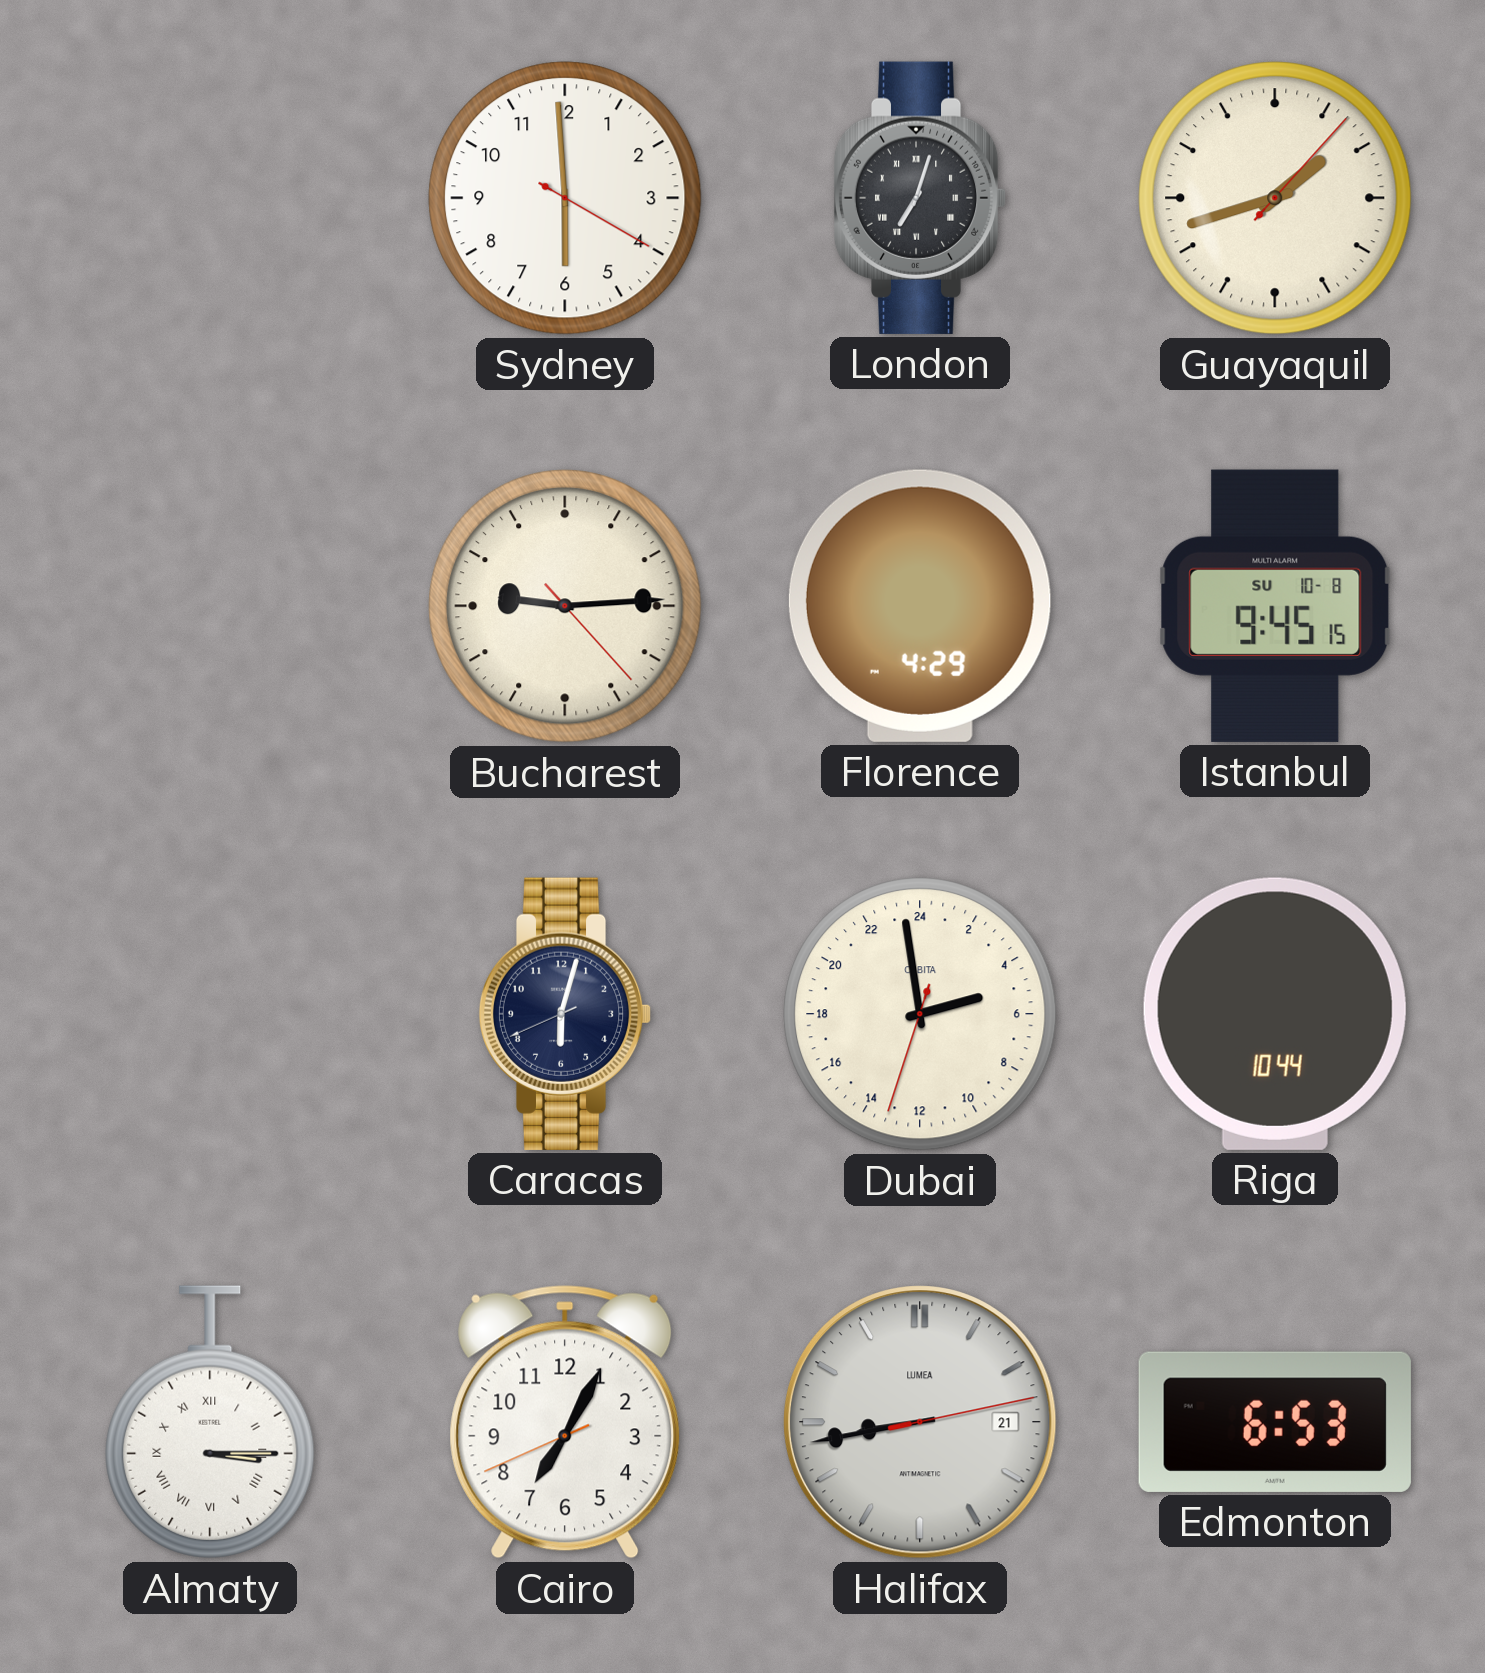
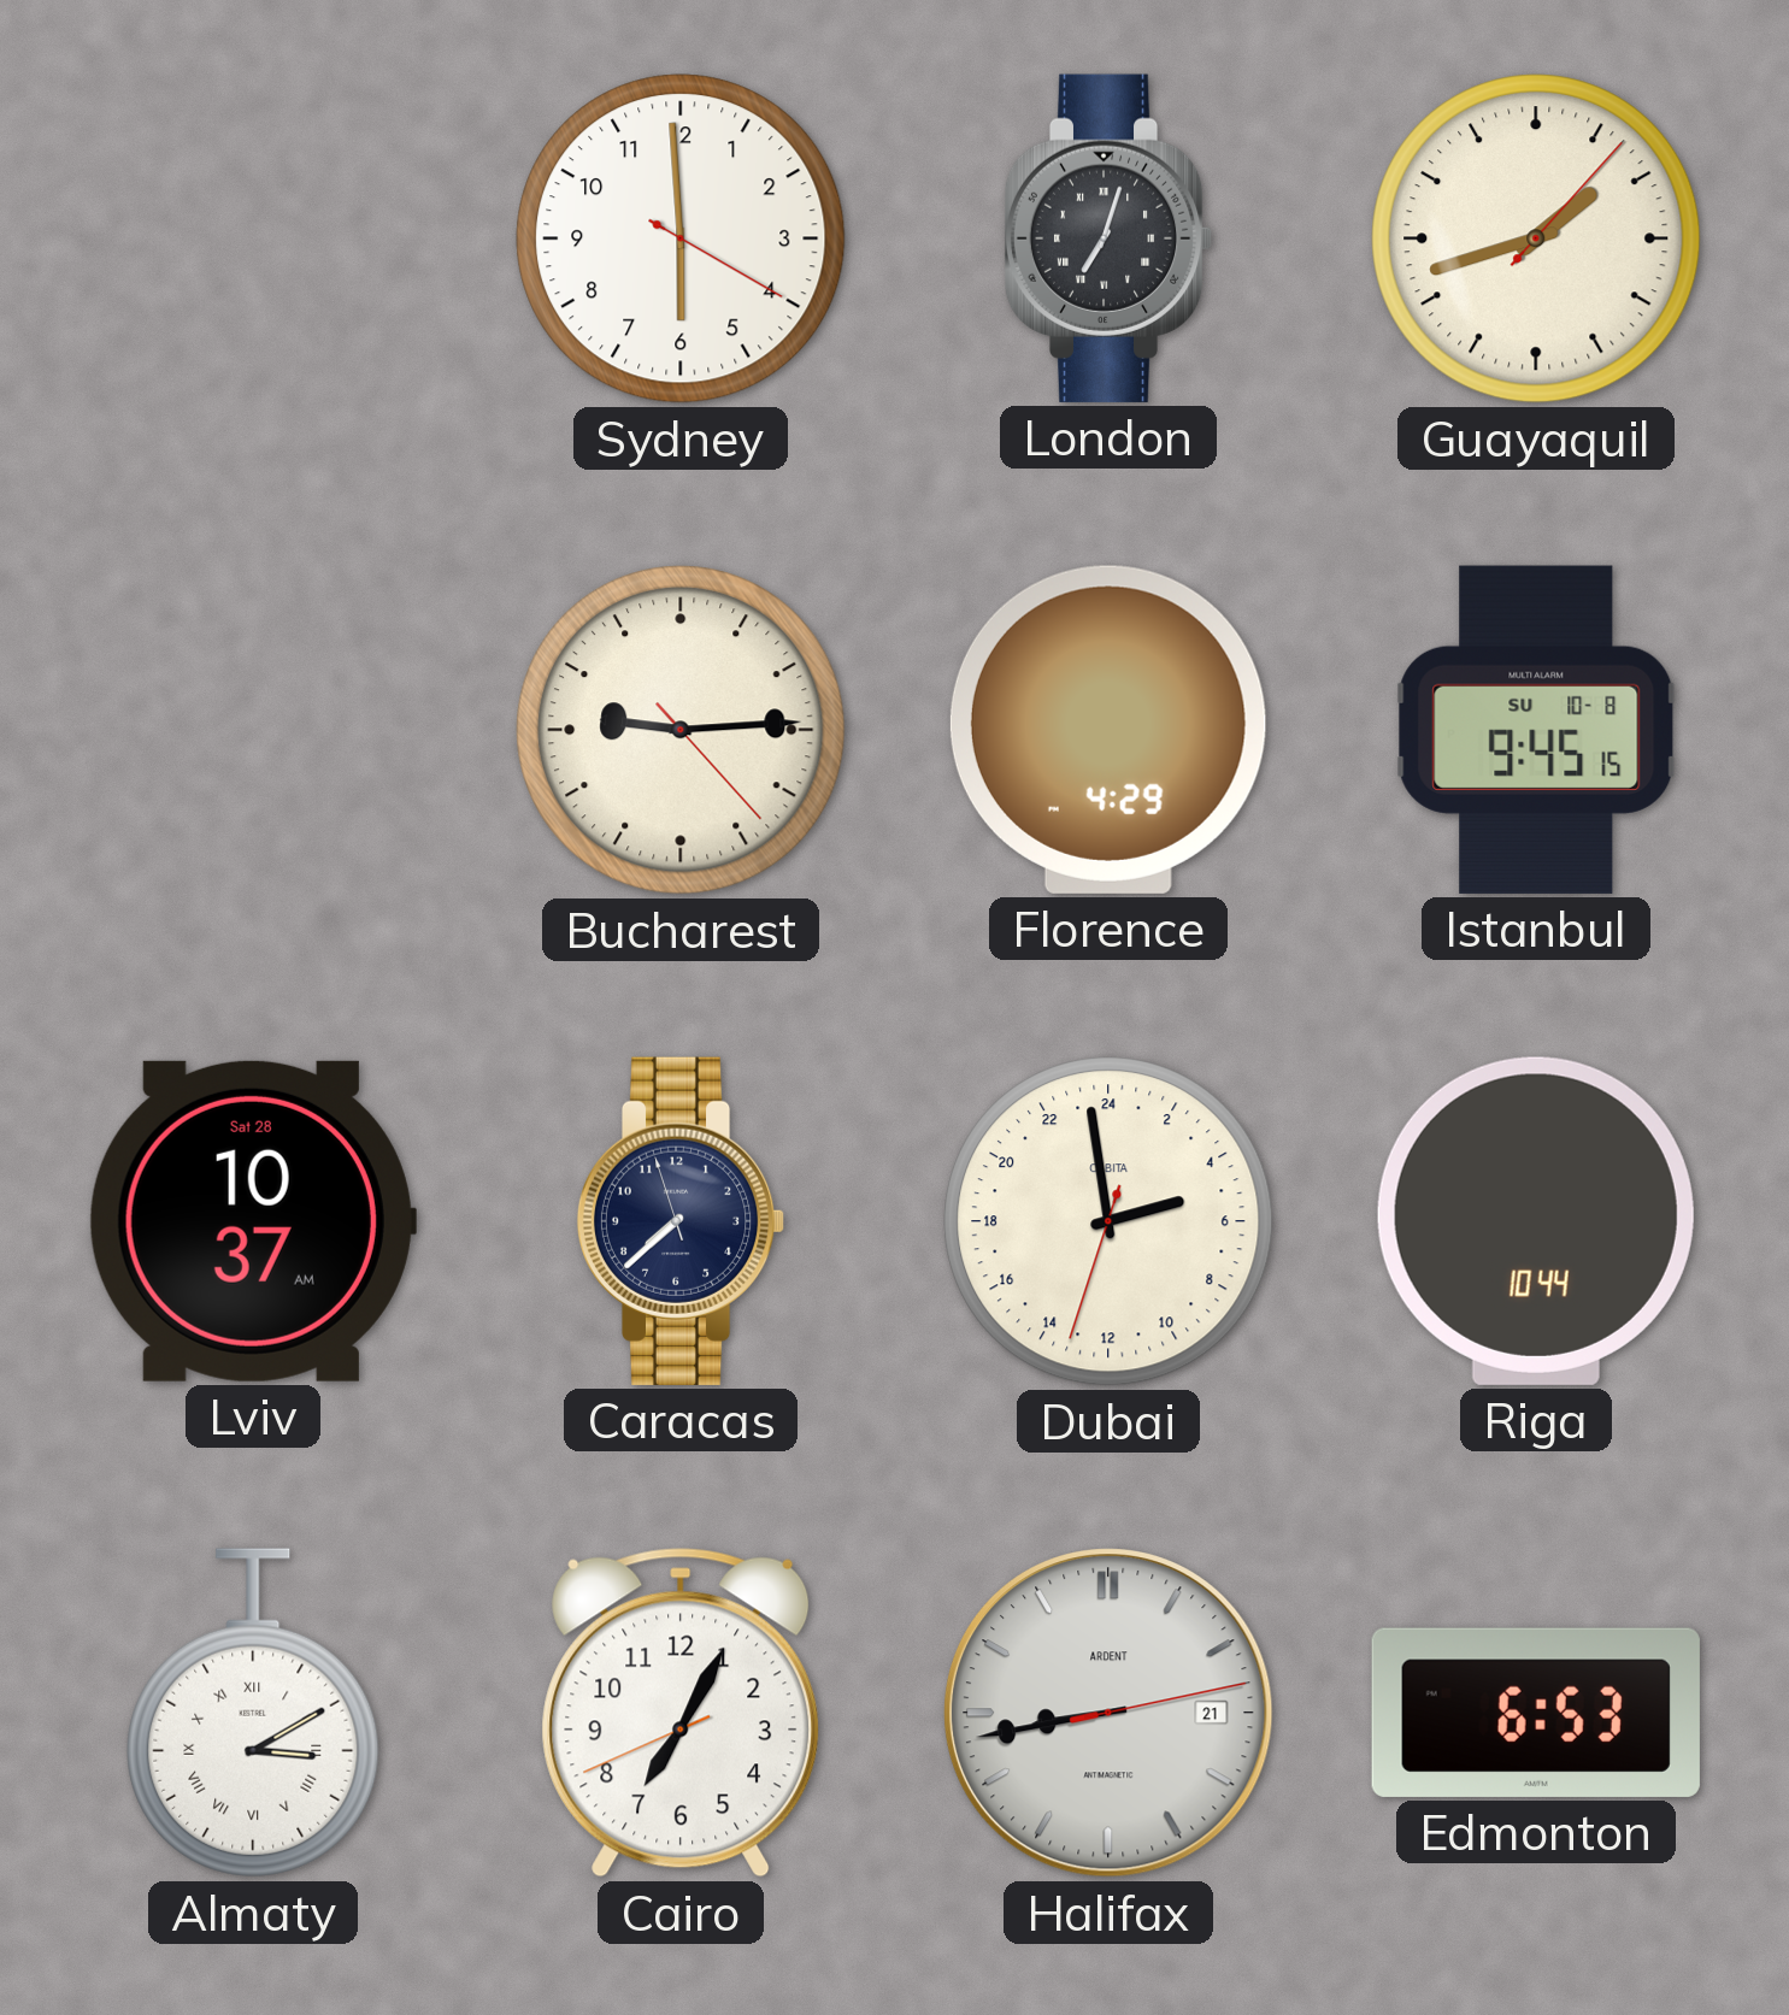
Lviv: none -> 10:37
Caracas: 6:02 -> 7:37
Almaty: 3:15 -> 3:10
Halifax brand: LUMEA -> ARDENT
